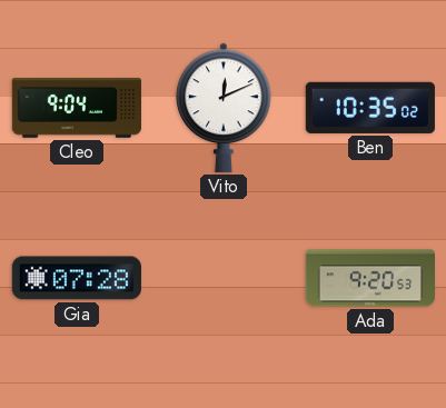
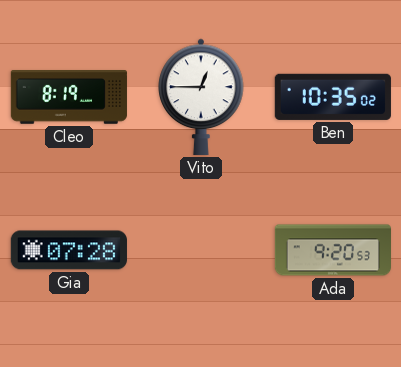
Cleo: 9:04 -> 8:19
Vito: 12:11 -> 12:45
